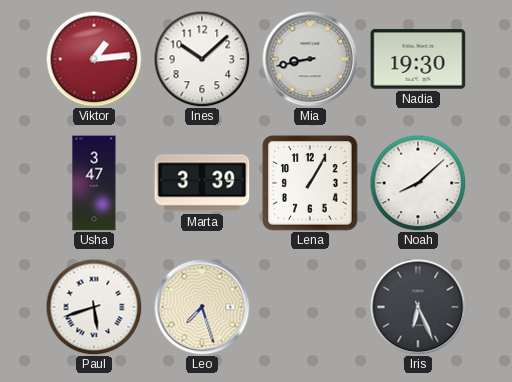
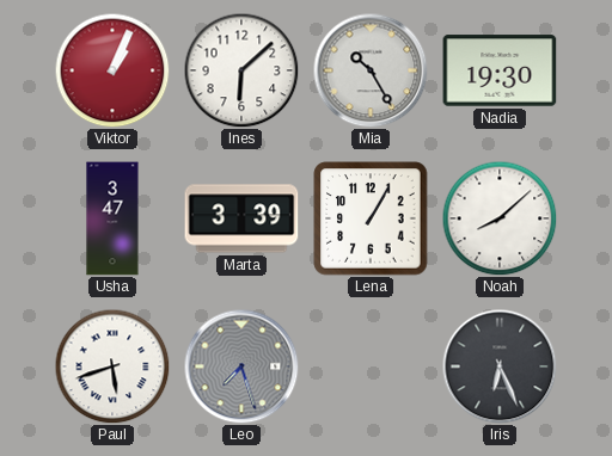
Viktor: 1:14 -> 1:04
Ines: 10:08 -> 6:08
Mia: 8:43 -> 10:25
Leo dial: cream -> grey
